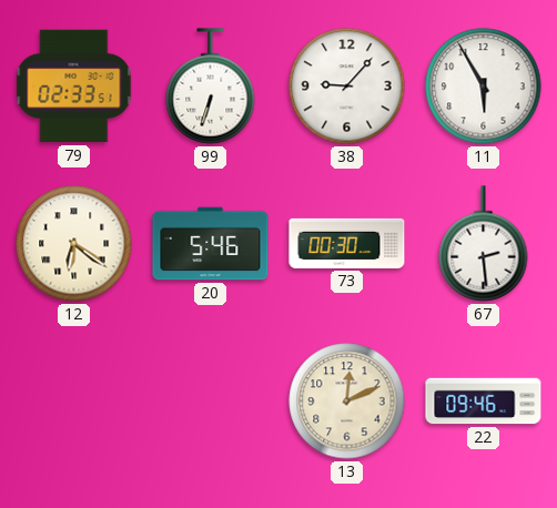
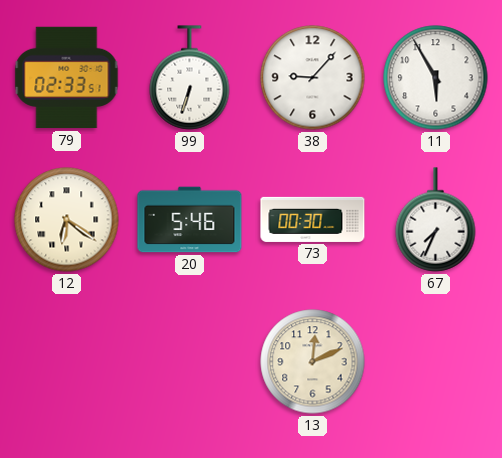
67: 2:29 -> 7:34
22: 09:46 -> none
